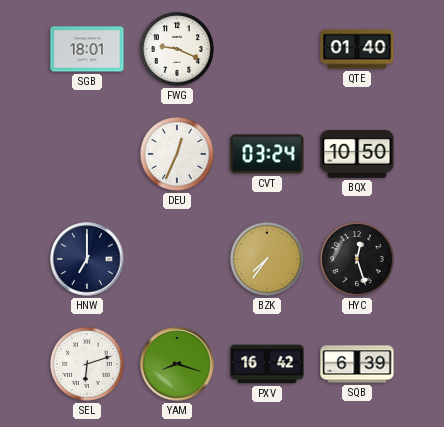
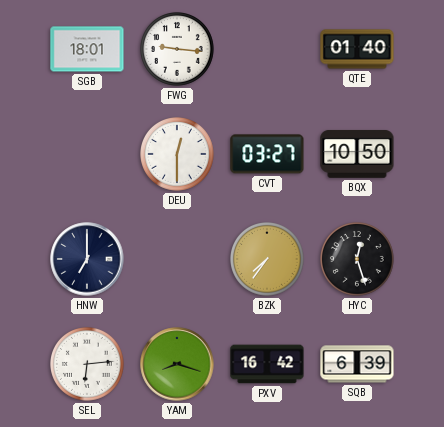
FWG: 9:19 -> 9:16
DEU: 12:34 -> 12:30
CVT: 03:24 -> 03:27
SEL: 6:12 -> 6:14
